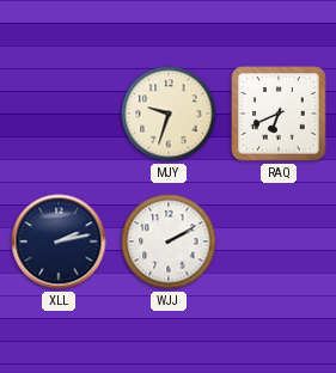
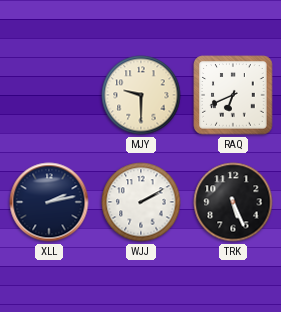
MJY: 9:33 -> 9:30
TRK: none -> 5:26
